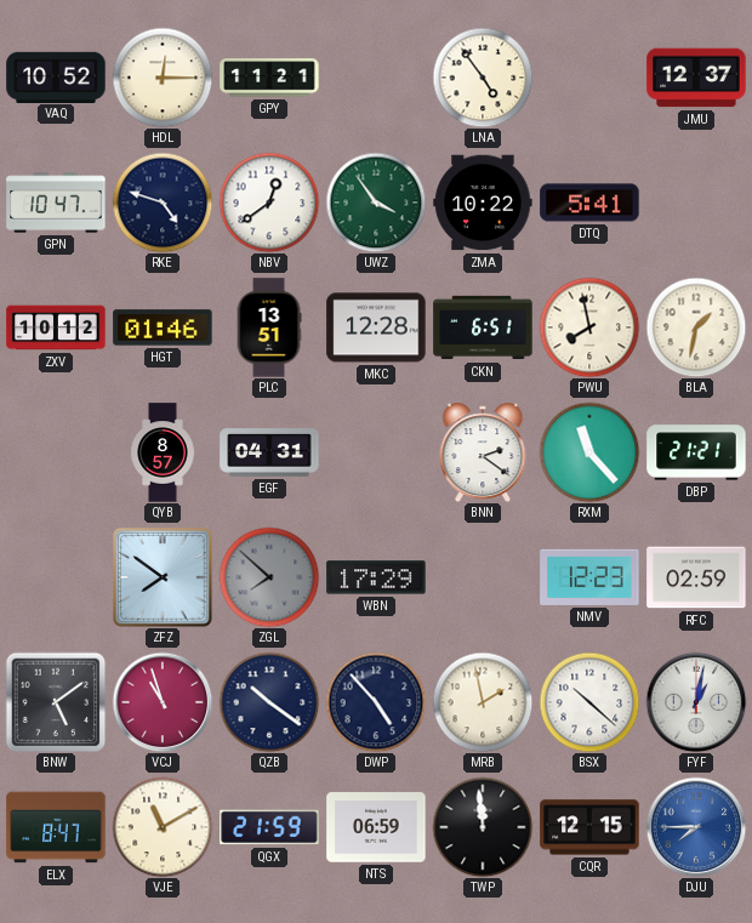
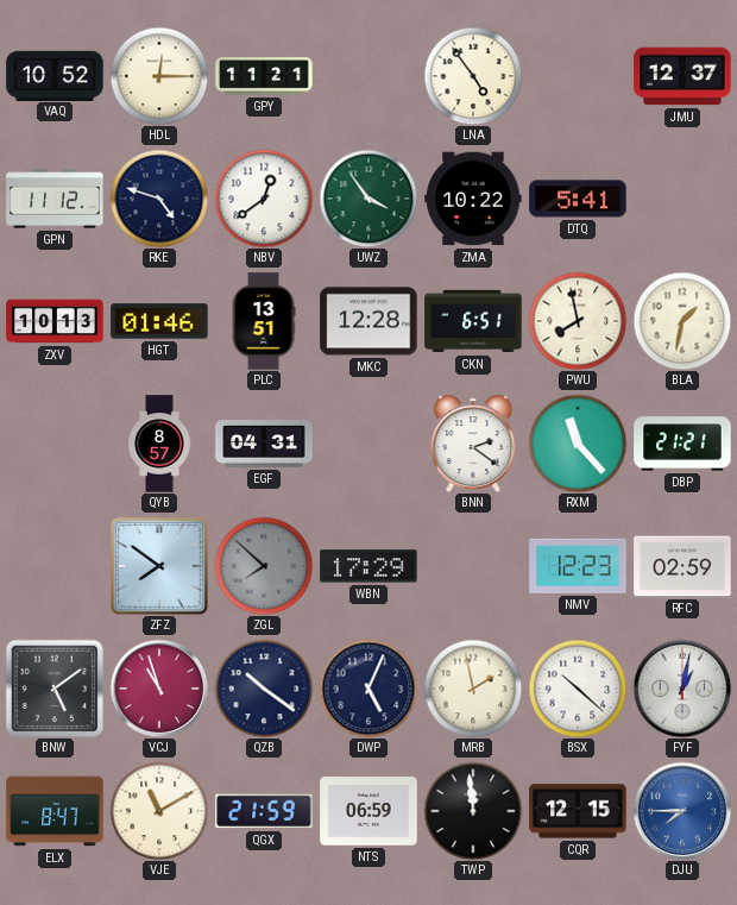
GPN: 10:47 -> 11:12
ZXV: 10:12 -> 10:13
DWP: 4:53 -> 5:04
